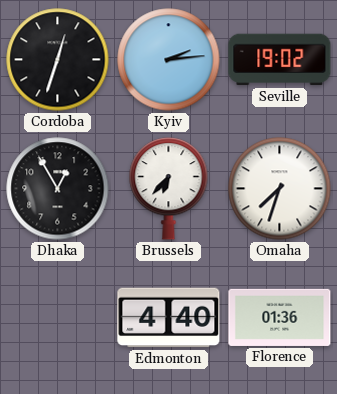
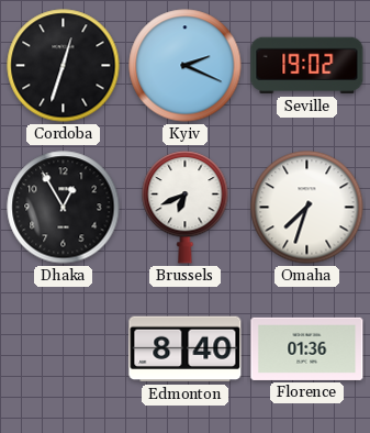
Kyiv: 2:14 -> 2:19
Brussels: 6:37 -> 6:41
Edmonton: 4:40 -> 8:40
